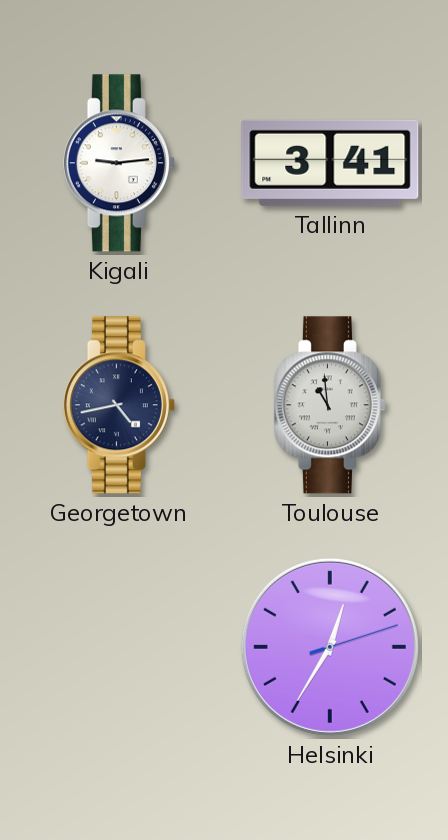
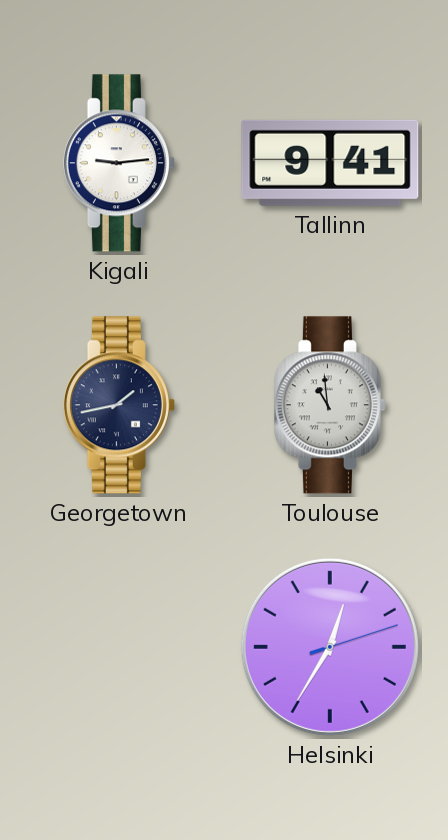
Tallinn: 3:41 -> 9:41
Georgetown: 4:43 -> 1:43
